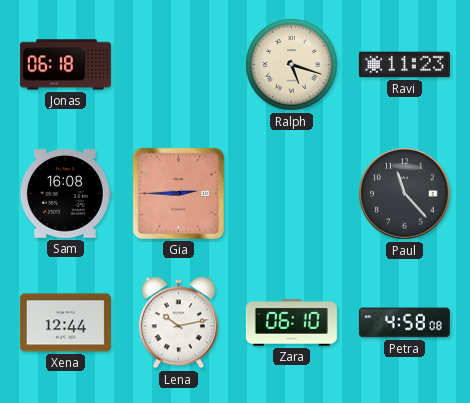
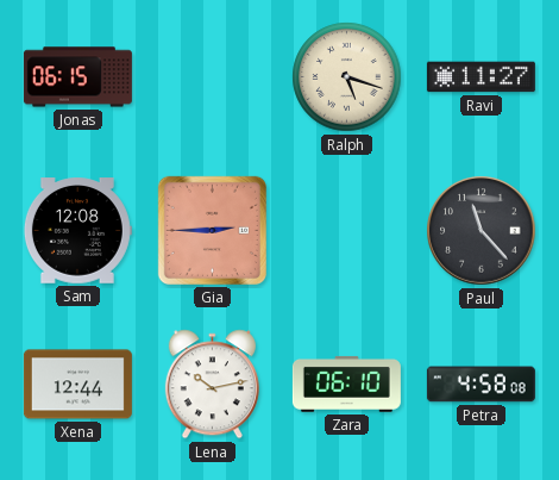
Jonas: 06:18 -> 06:15
Ravi: 11:23 -> 11:27
Sam: 16:08 -> 12:08
